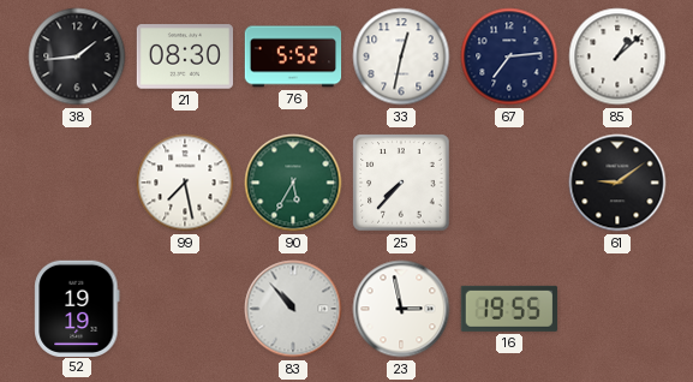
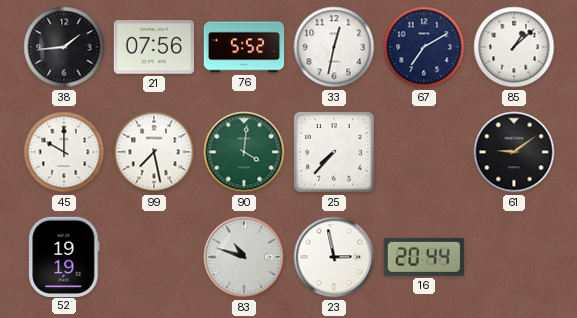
21: 08:30 -> 07:56
67: 7:14 -> 7:10
45: none -> 10:00
90: 5:35 -> 4:01
83: 10:53 -> 10:48
16: 19:55 -> 20:44
